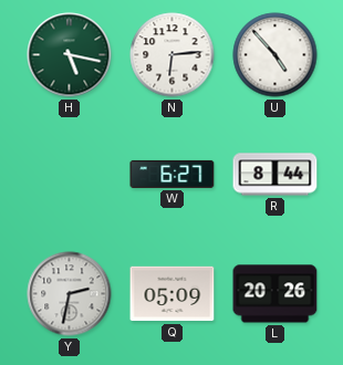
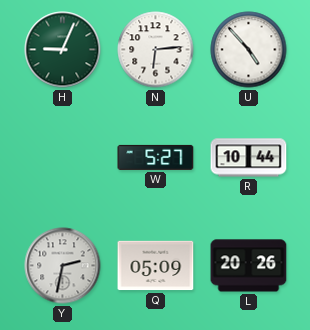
H: 5:17 -> 9:04
W: 6:27 -> 5:27
R: 8:44 -> 10:44
